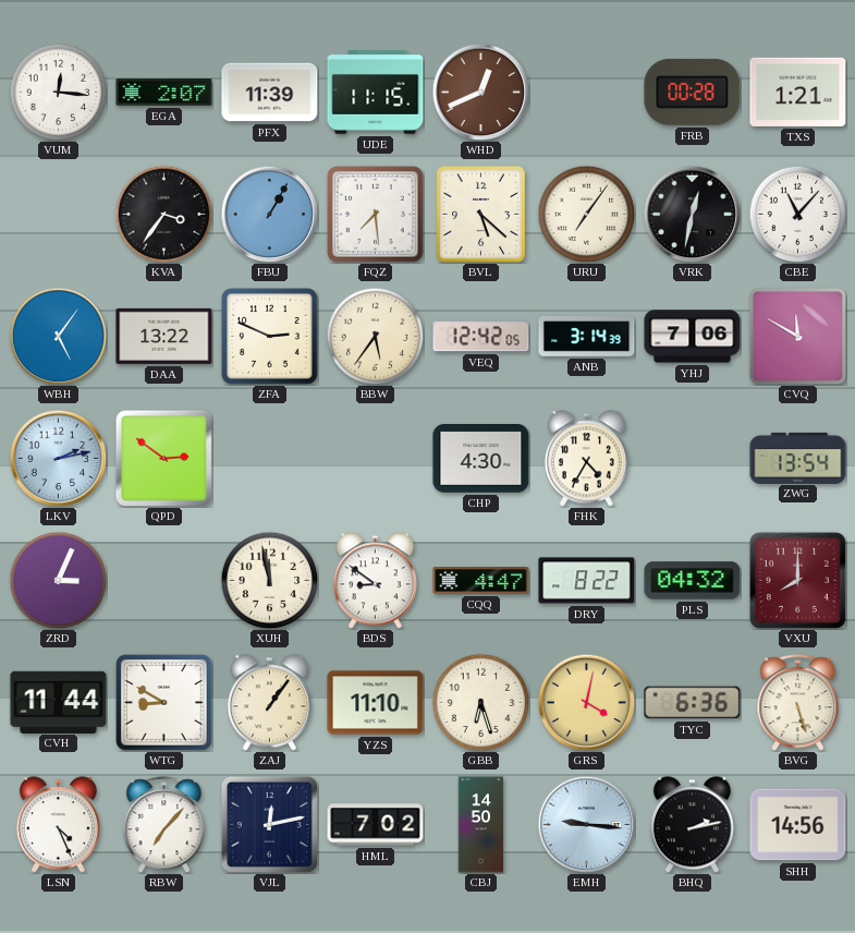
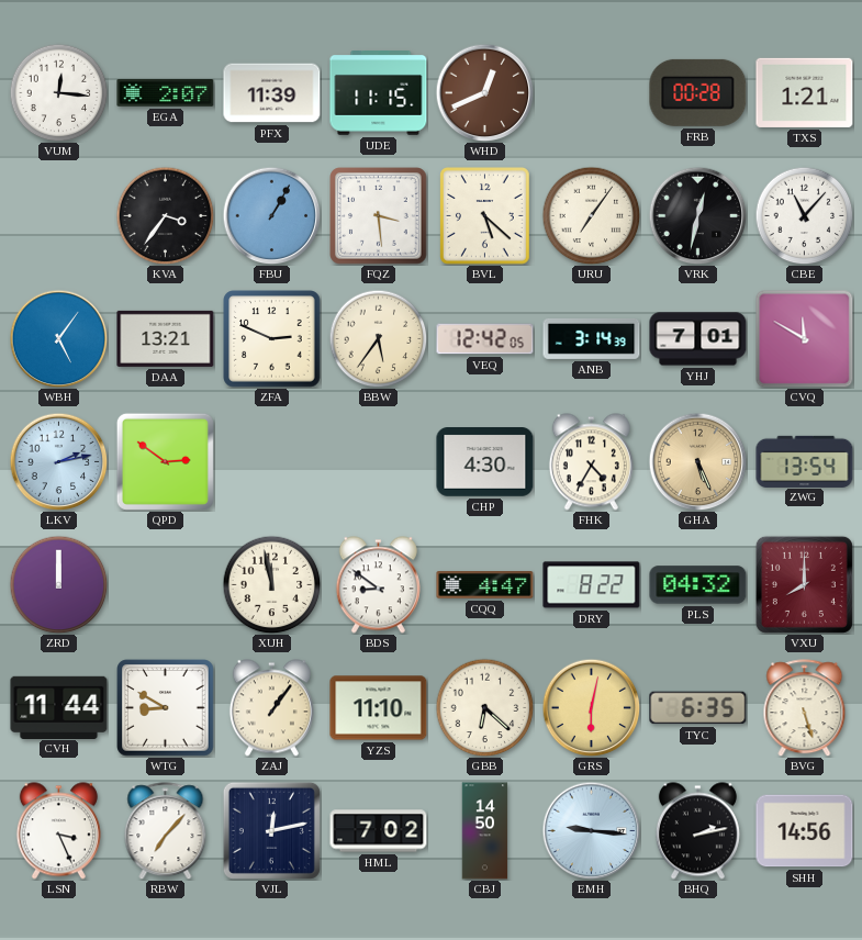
FQZ: 7:29 -> 3:29
DAA: 13:22 -> 13:21
YHJ: 7:06 -> 7:01
GHA: none -> 5:26
ZRD: 3:04 -> 12:00
GBB: 6:27 -> 6:22
GRS: 4:02 -> 6:02
TYC: 6:36 -> 6:35
LSN: 4:26 -> 3:26
